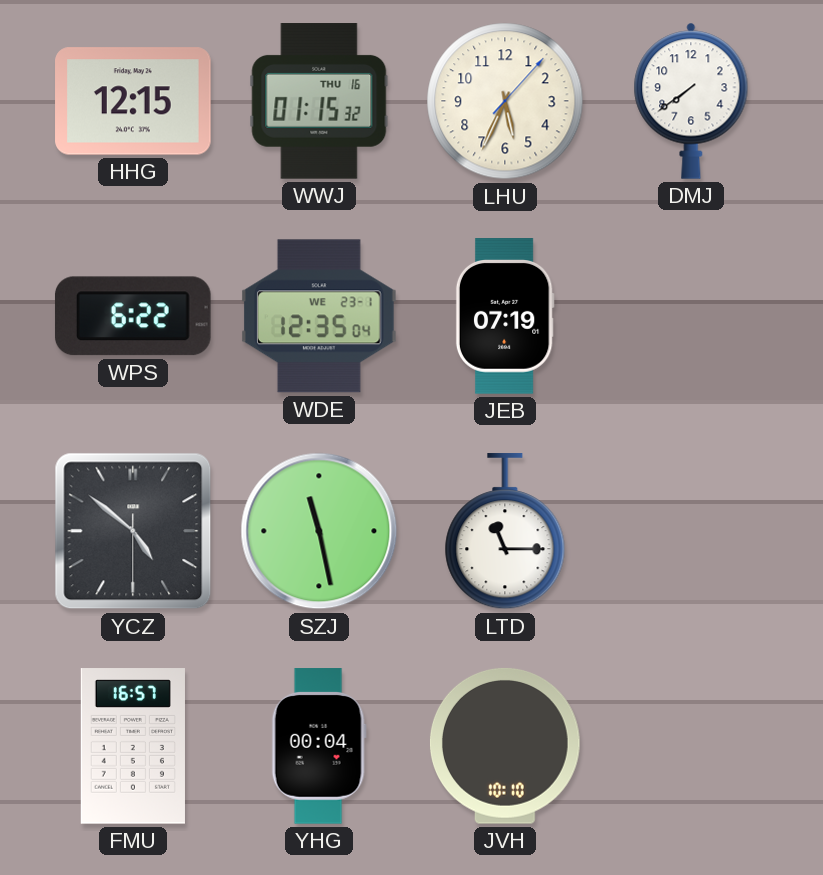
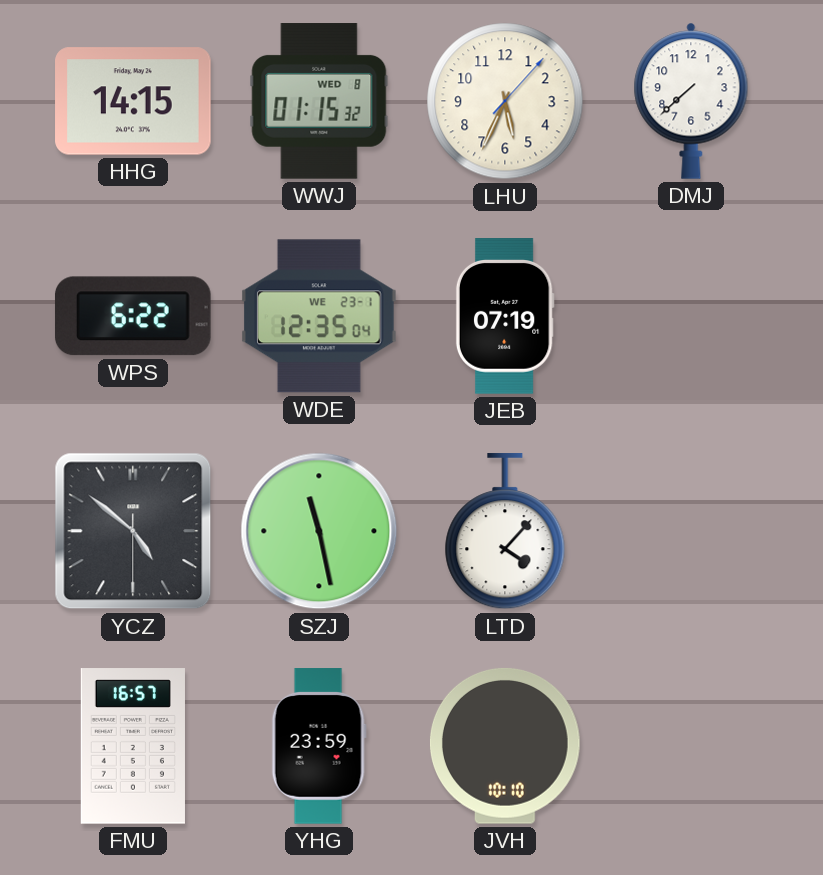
HHG: 12:15 -> 14:15
WWJ date: THU 16 -> WED 8
DMJ: 7:39 -> 7:38
LTD: 11:15 -> 4:07
YHG: 00:04 -> 23:59
